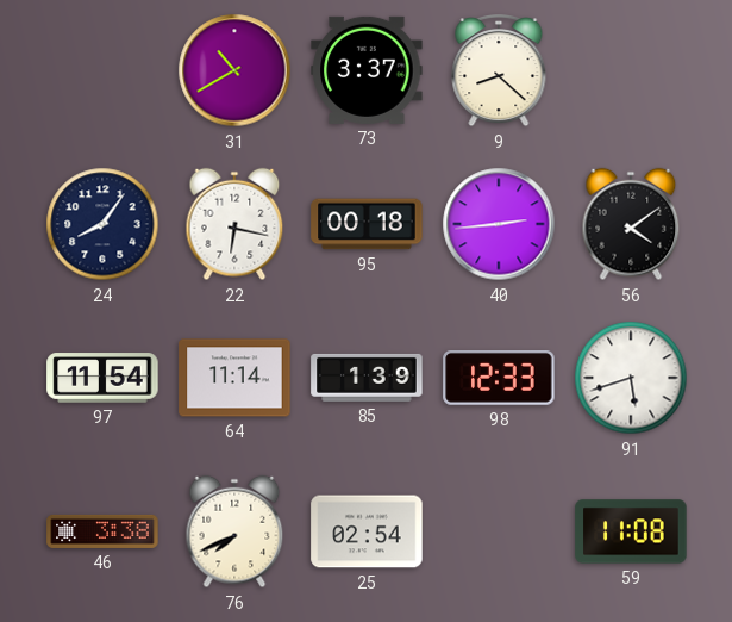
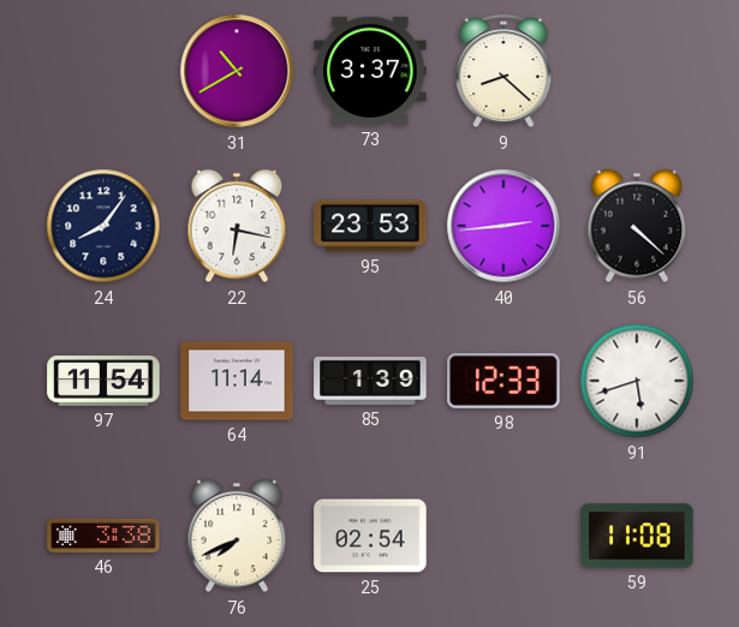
95: 00:18 -> 23:53
56: 4:09 -> 4:22
